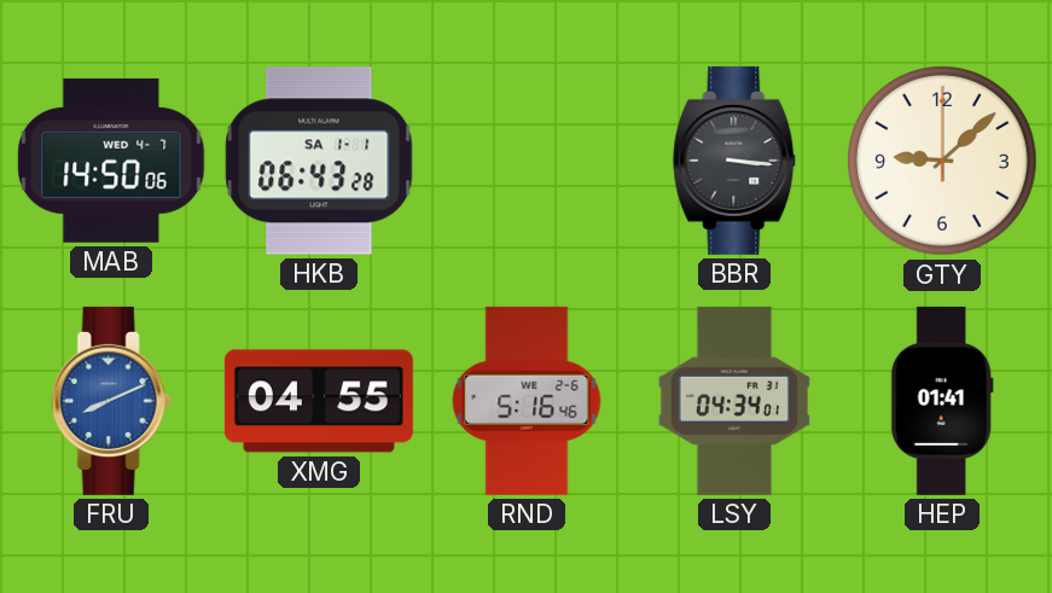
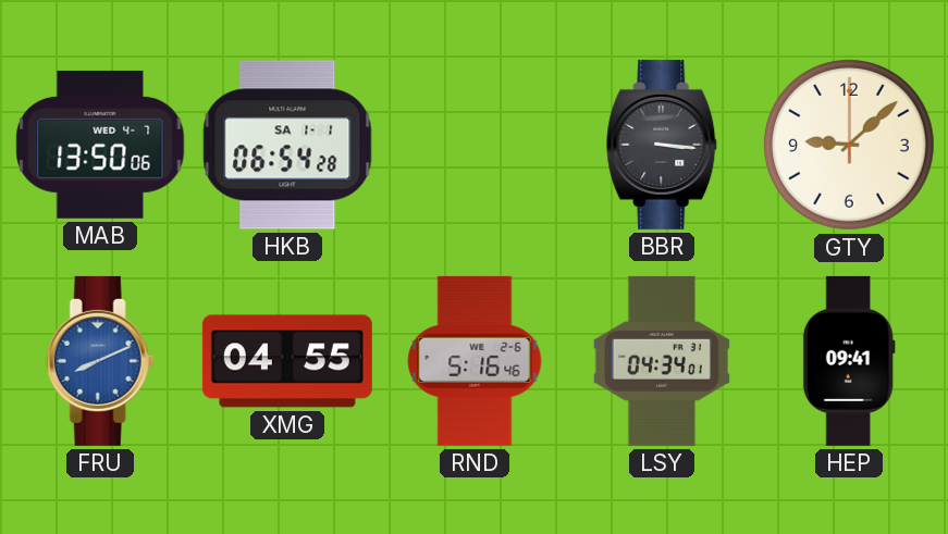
MAB: 14:50 -> 13:50
HKB: 06:43 -> 06:54
HEP: 01:41 -> 09:41
